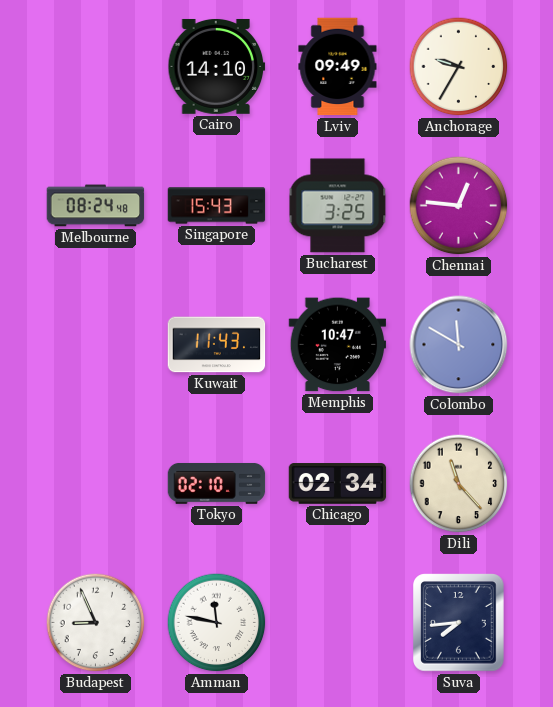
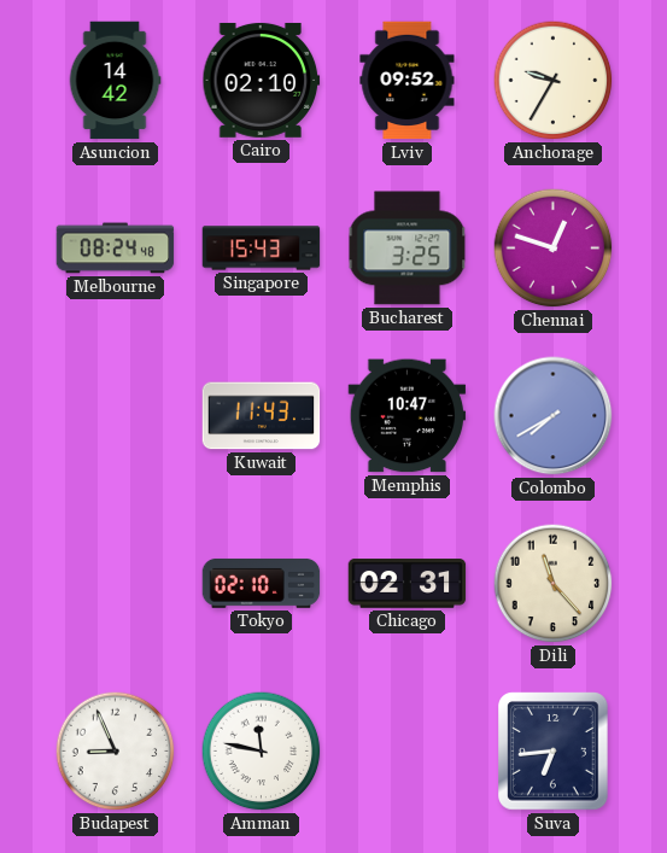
Asuncion: none -> 14:42
Cairo: 14:10 -> 02:10
Lviv: 09:49 -> 09:52
Chennai: 12:46 -> 12:48
Colombo: 11:50 -> 7:40
Chicago: 02:34 -> 02:31
Suva: 7:44 -> 6:44
